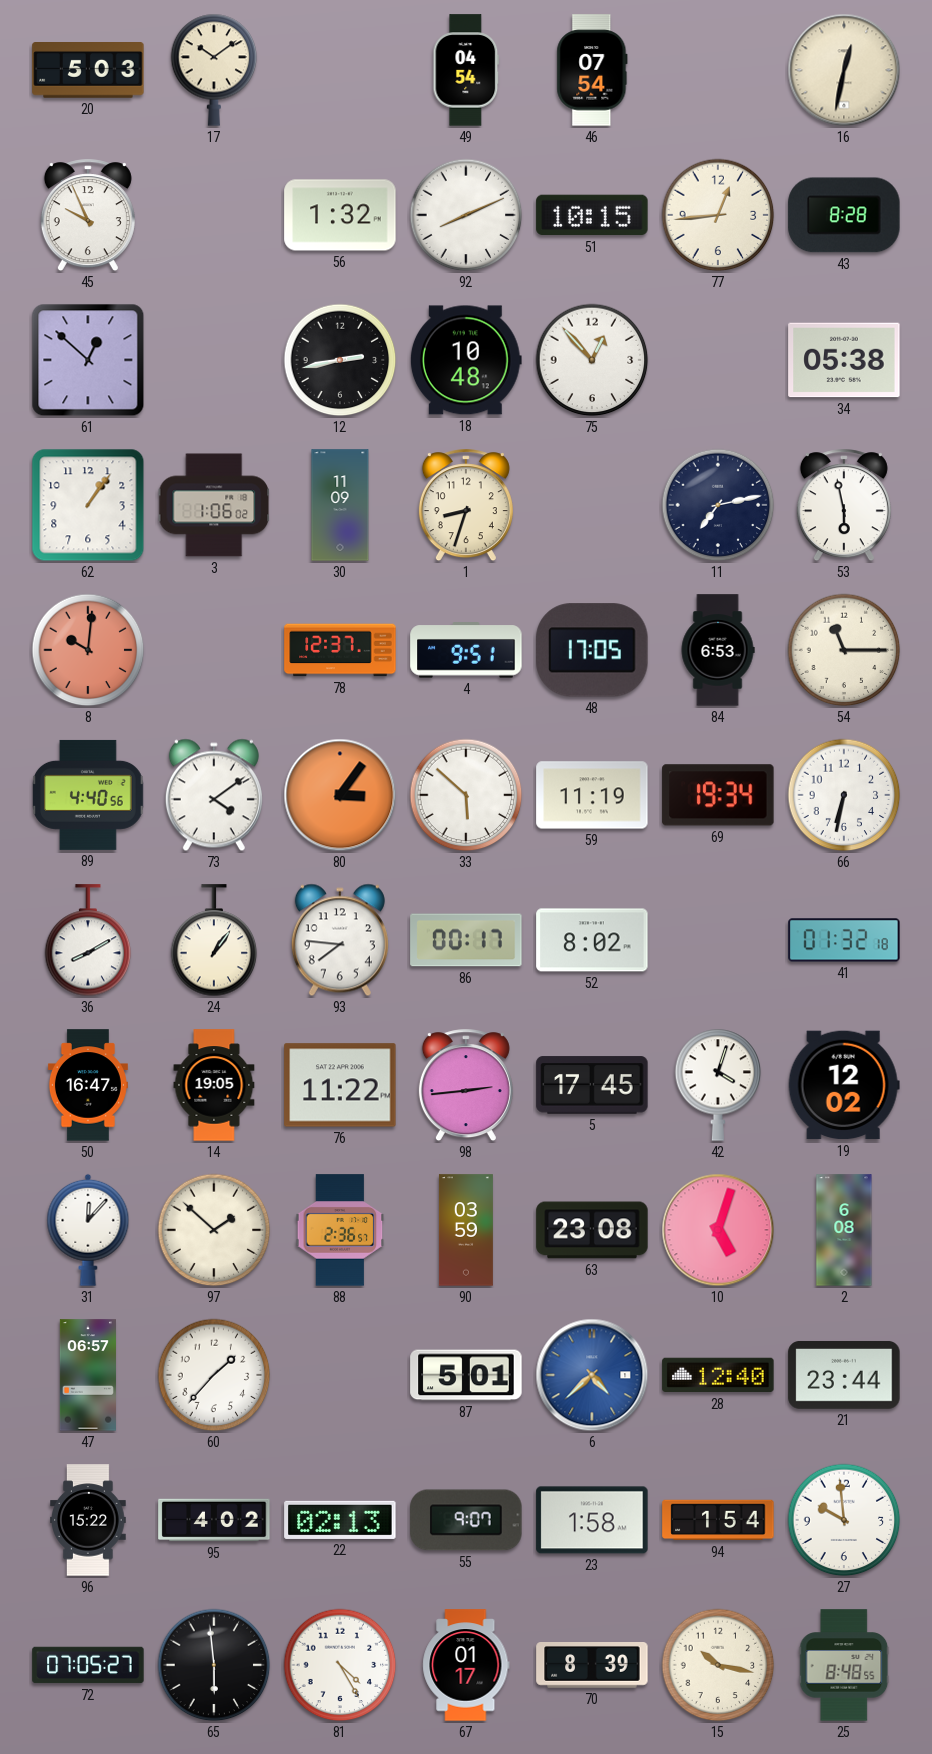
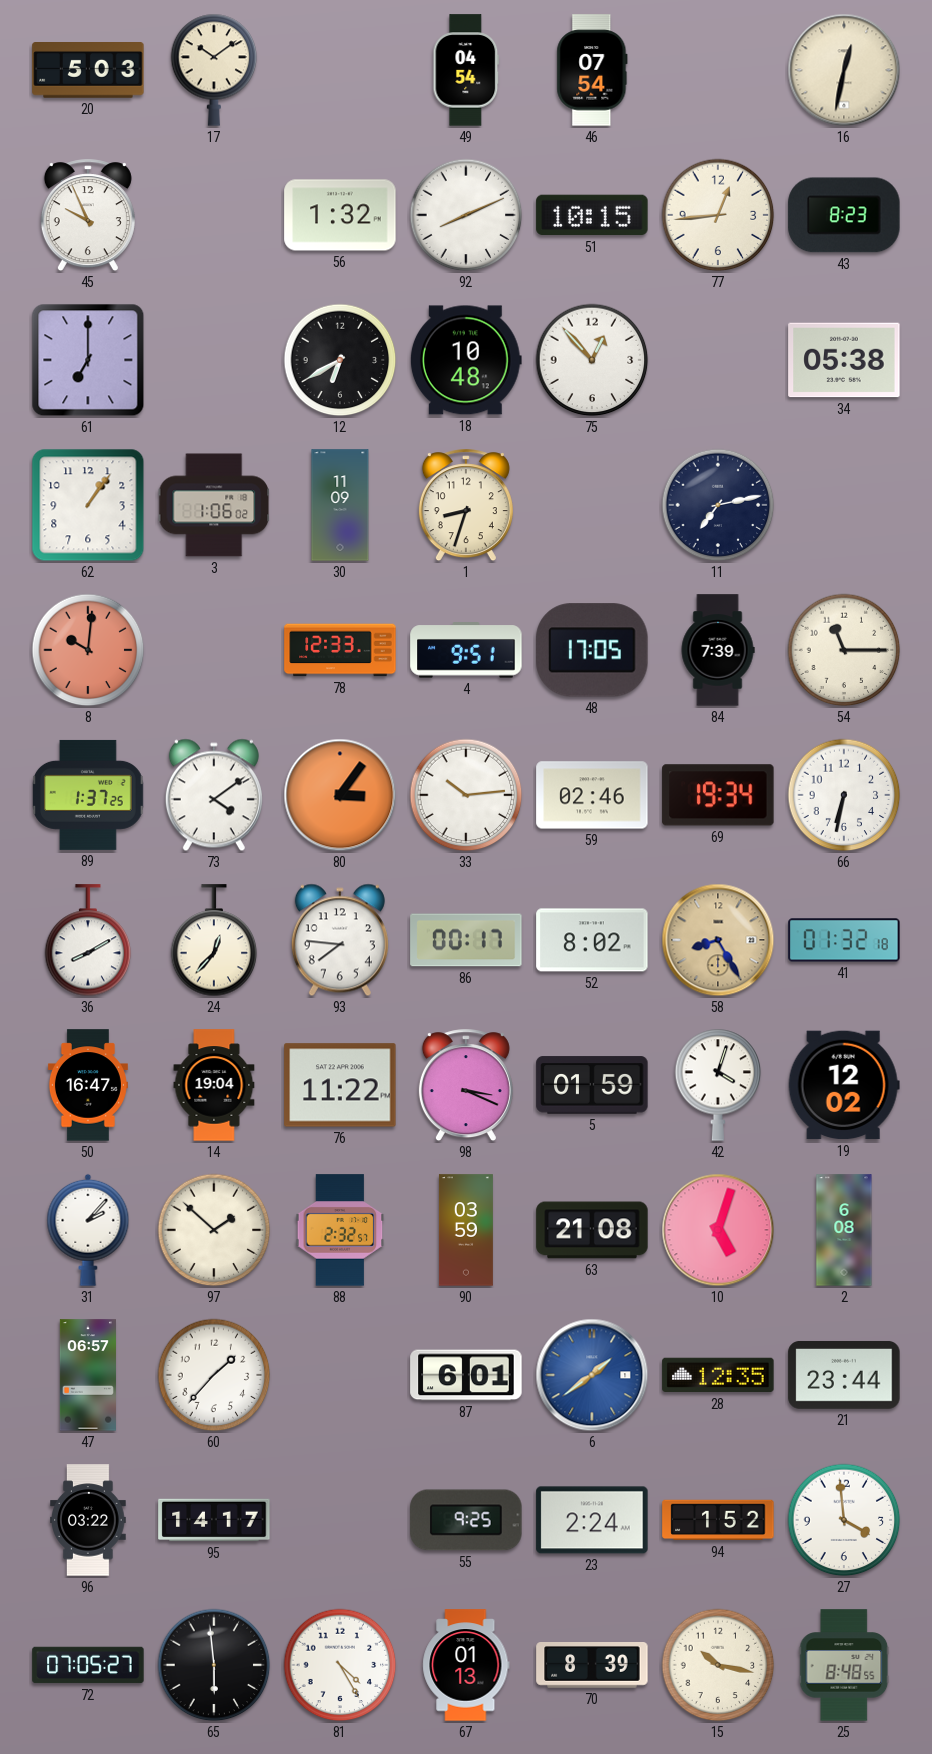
43: 8:28 -> 8:23
61: 12:52 -> 7:00
12: 2:43 -> 6:40
53: 5:58 -> none
78: 12:37 -> 12:33
84: 6:53 -> 7:39
89: 4:40 -> 1:37
33: 5:52 -> 10:14
59: 11:19 -> 02:46
24: 1:06 -> 12:37
58: none -> 8:25
14: 19:05 -> 19:04
98: 2:44 -> 3:19
5: 17:45 -> 01:59
31: 12:07 -> 2:07
88: 2:36 -> 2:32
63: 23:08 -> 21:08
87: 5:01 -> 6:01
6: 4:38 -> 1:39
28: 12:40 -> 12:35
96: 15:22 -> 03:22
95: 4:02 -> 14:17
22: 02:13 -> none
55: 9:07 -> 9:25
23: 1:58 -> 2:24
94: 1:54 -> 1:52
27: 9:59 -> 3:59
67: 01:17 -> 01:13
